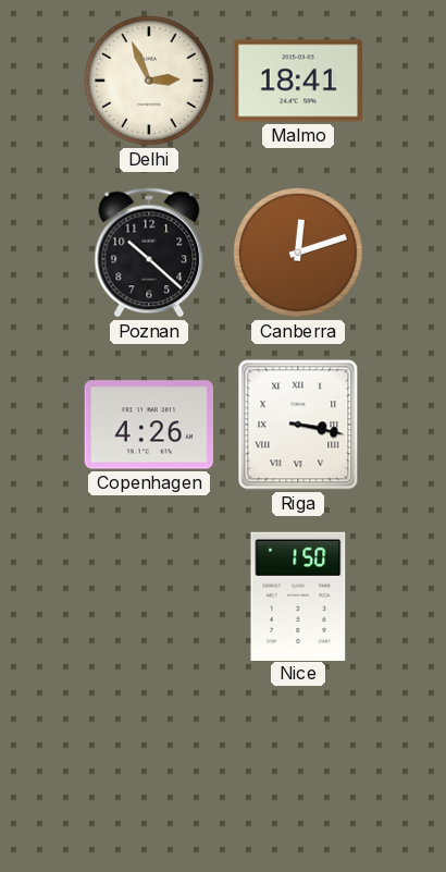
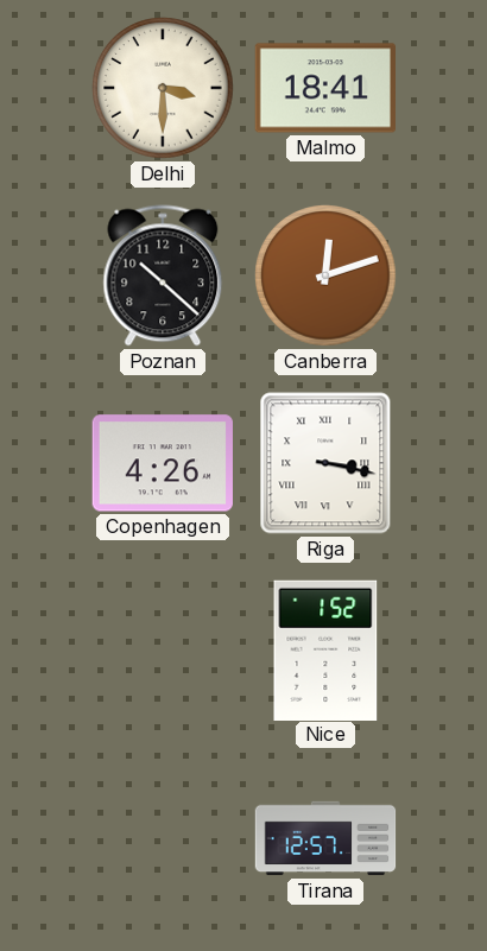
Delhi: 2:56 -> 3:30
Nice: 1:50 -> 1:52
Tirana: none -> 12:57
